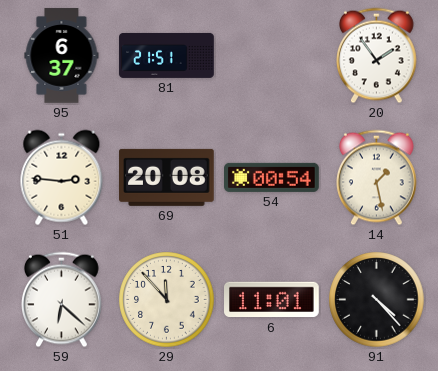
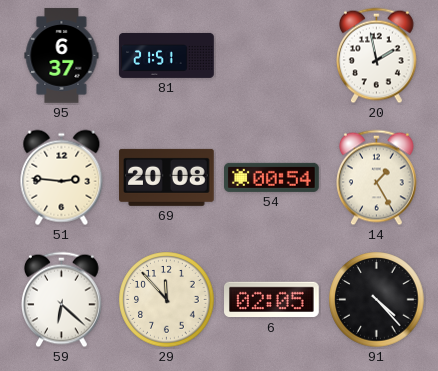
20: 1:54 -> 1:58
14: 1:28 -> 1:25
6: 11:01 -> 02:05
